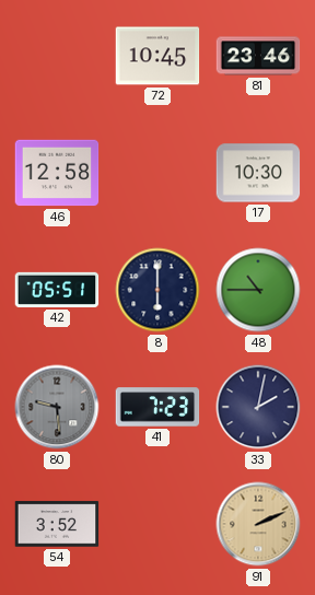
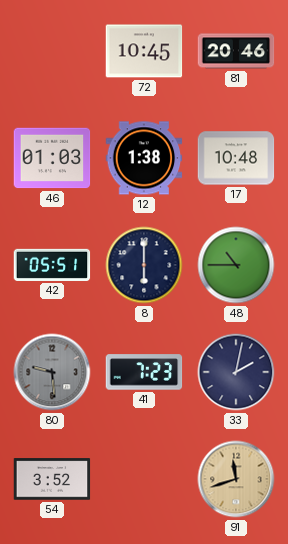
81: 23:46 -> 20:46
46: 12:58 -> 01:03
12: none -> 1:38
17: 10:30 -> 10:48
91: 2:11 -> 11:42
